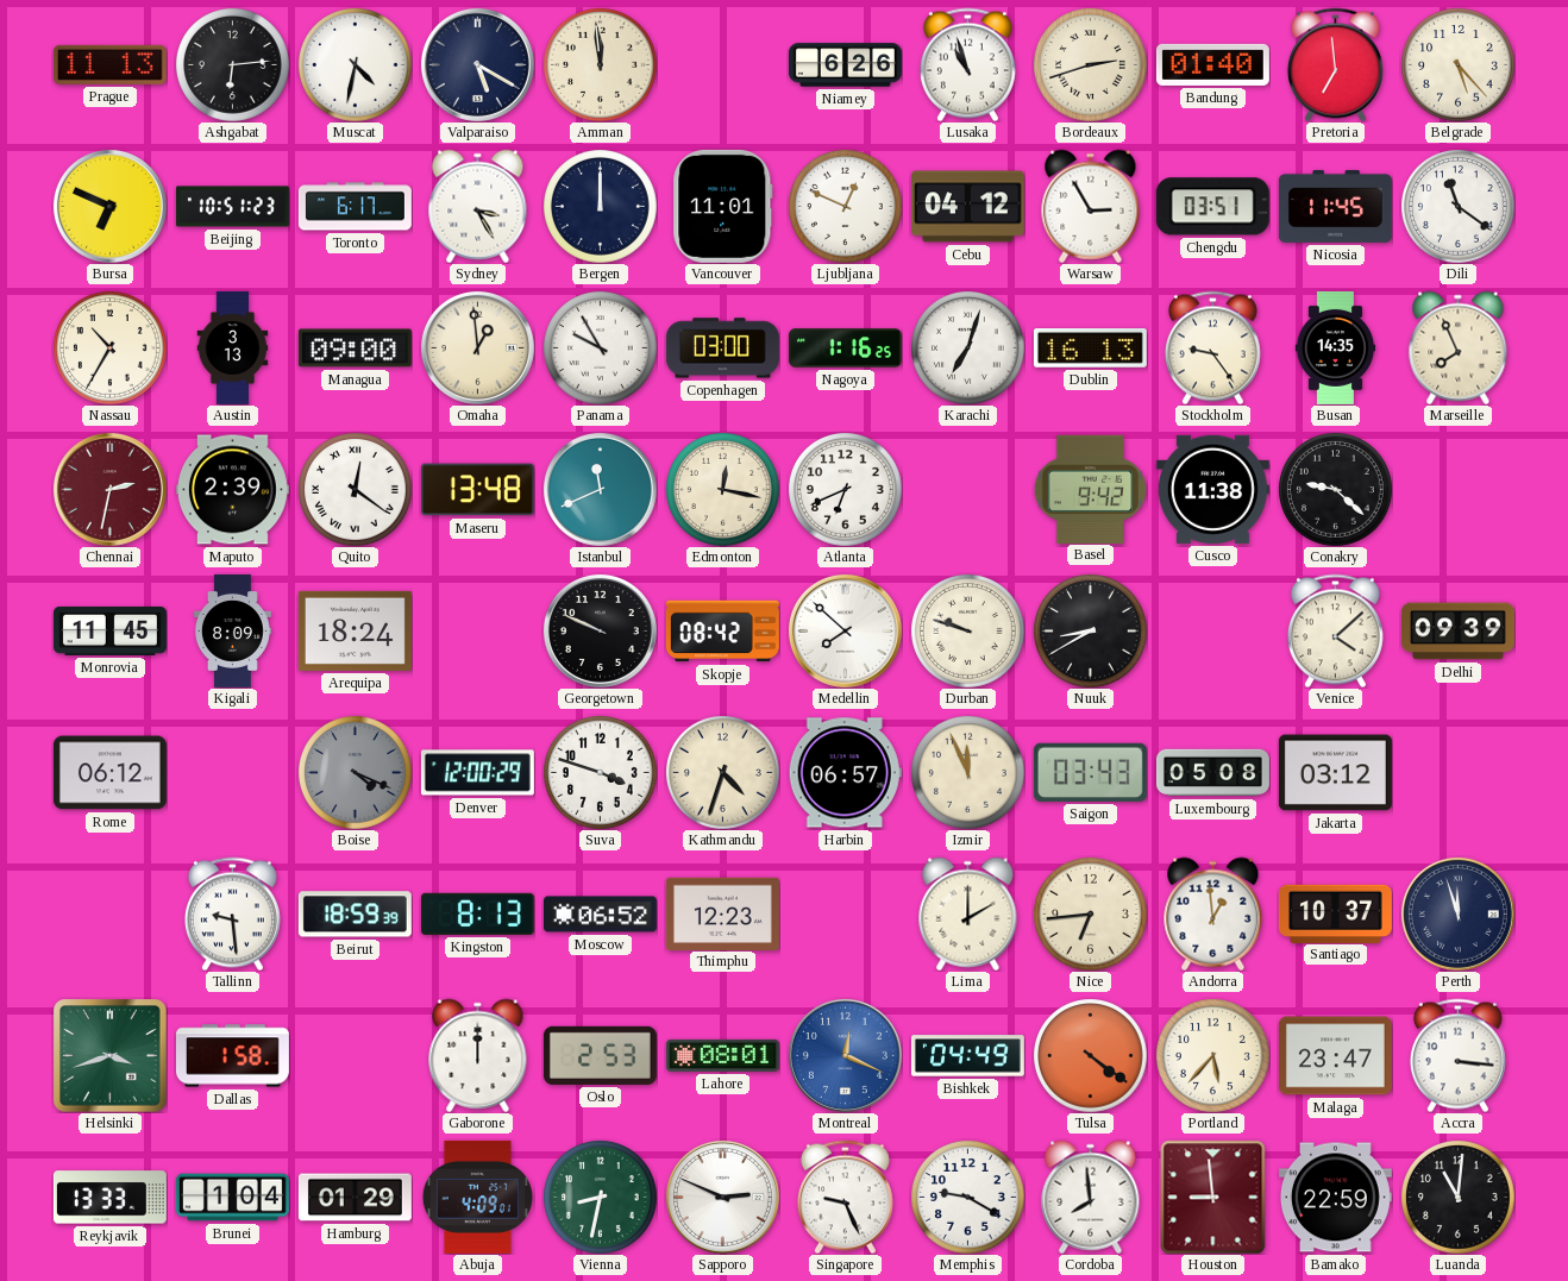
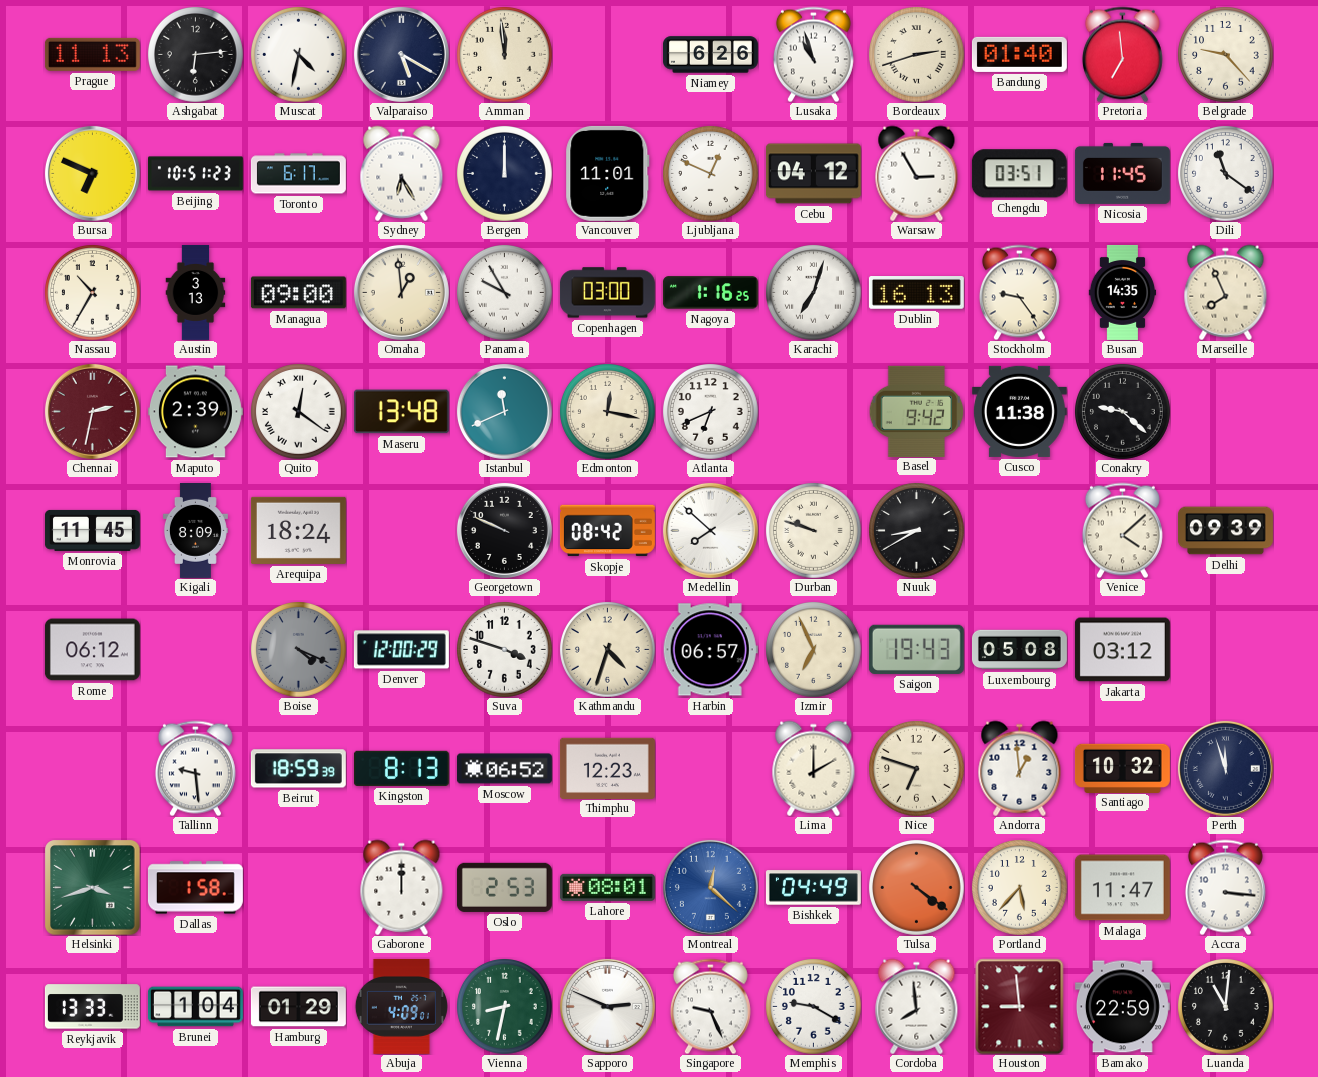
Belgrade: 5:23 -> 9:23
Sydney: 3:25 -> 6:25
Izmir: 11:56 -> 6:56
Saigon: 03:43 -> 19:43
Nice: 6:44 -> 6:48
Santiago: 10:37 -> 10:32
Montreal: 12:19 -> 12:22
Malaga: 23:47 -> 11:47
